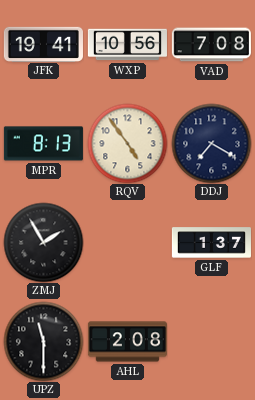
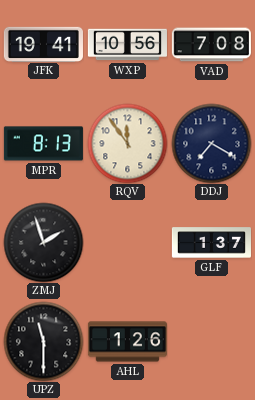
RQV: 4:54 -> 11:54
ZMJ: 1:55 -> 1:57
AHL: 2:08 -> 1:26
